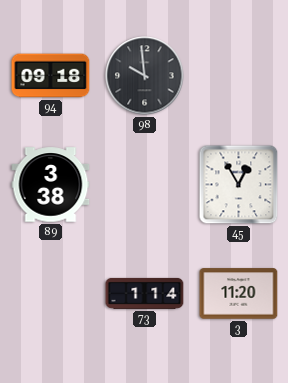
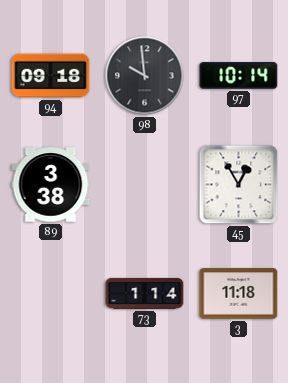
97: none -> 10:14
3: 11:20 -> 11:18
